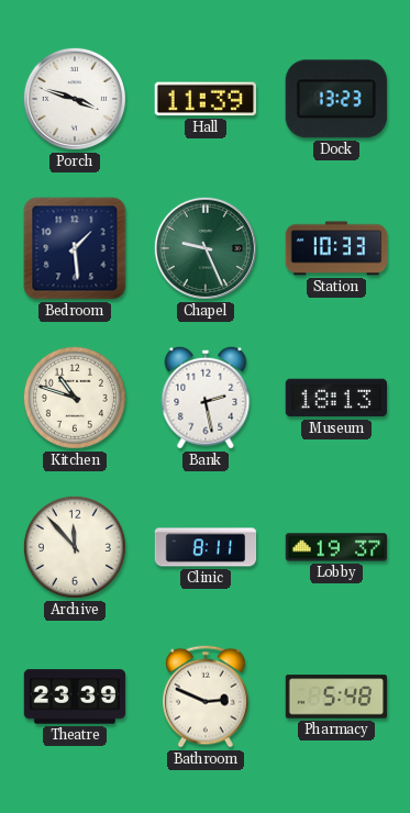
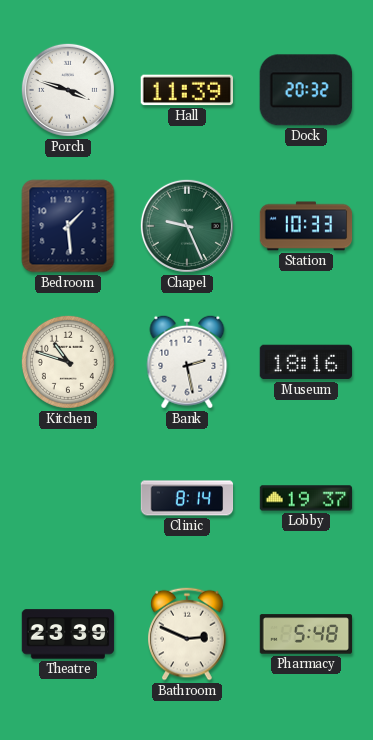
Dock: 13:23 -> 20:32
Museum: 18:13 -> 18:16
Archive: 11:53 -> none
Clinic: 8:11 -> 8:14
